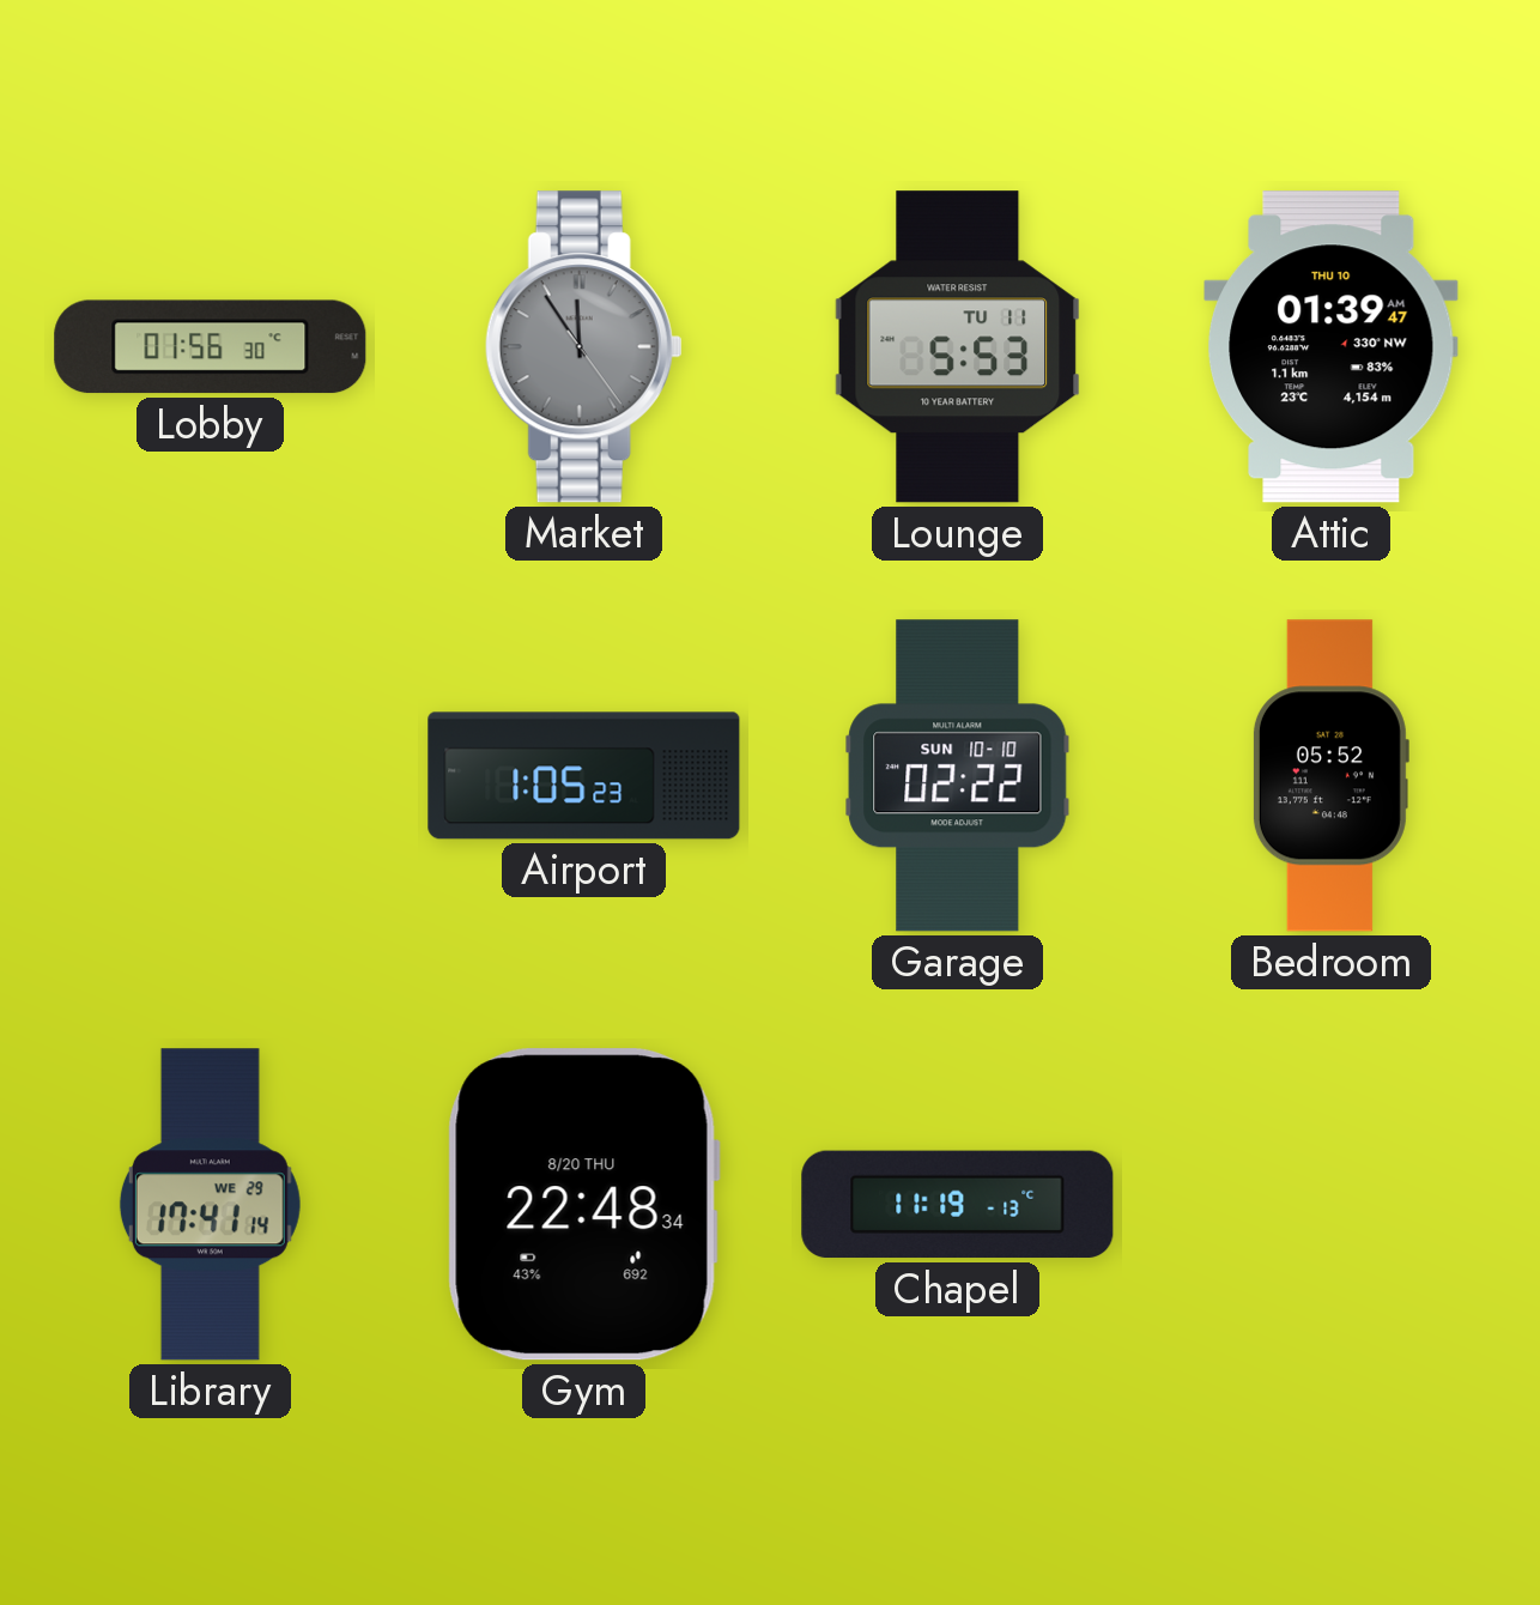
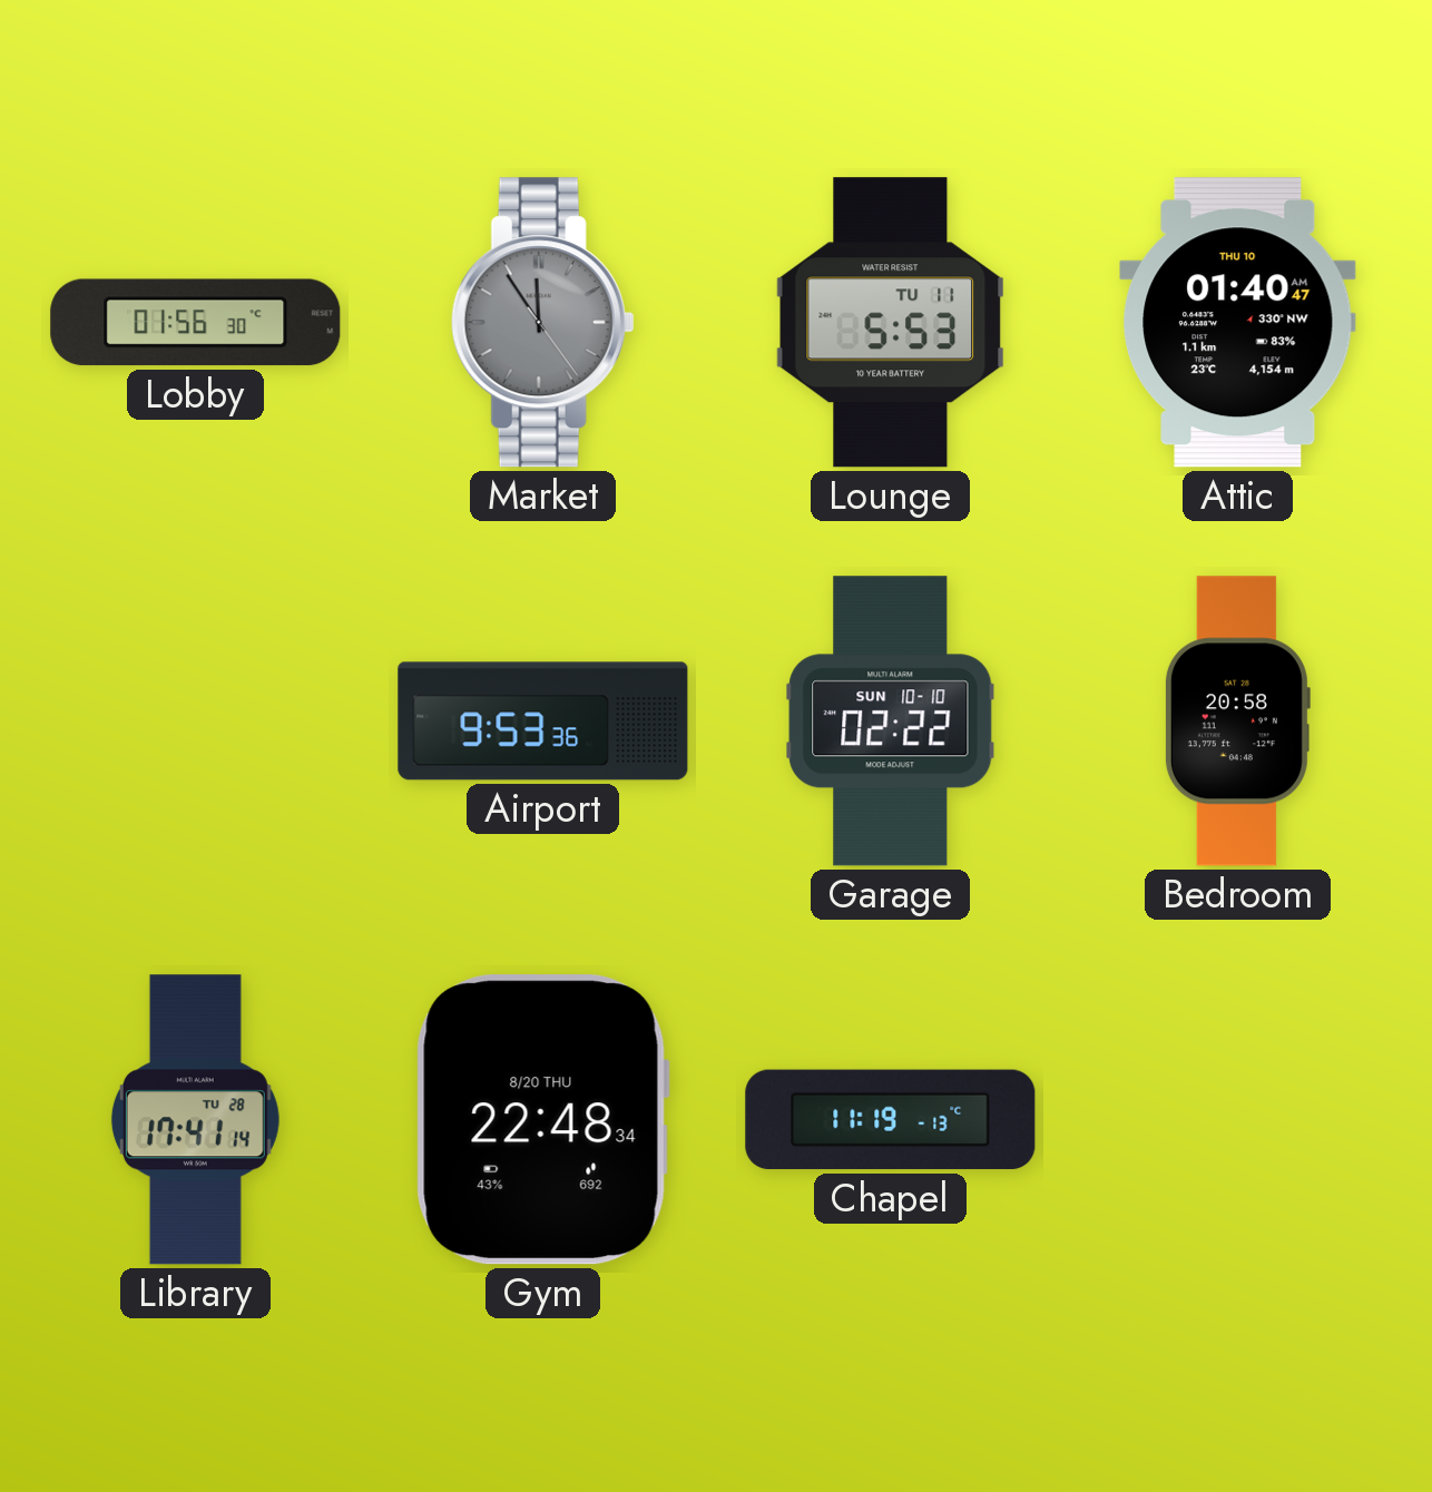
Attic: 01:39 -> 01:40
Airport: 1:05 -> 9:53
Bedroom: 05:52 -> 20:58
Library date: WE 29 -> TU 28
